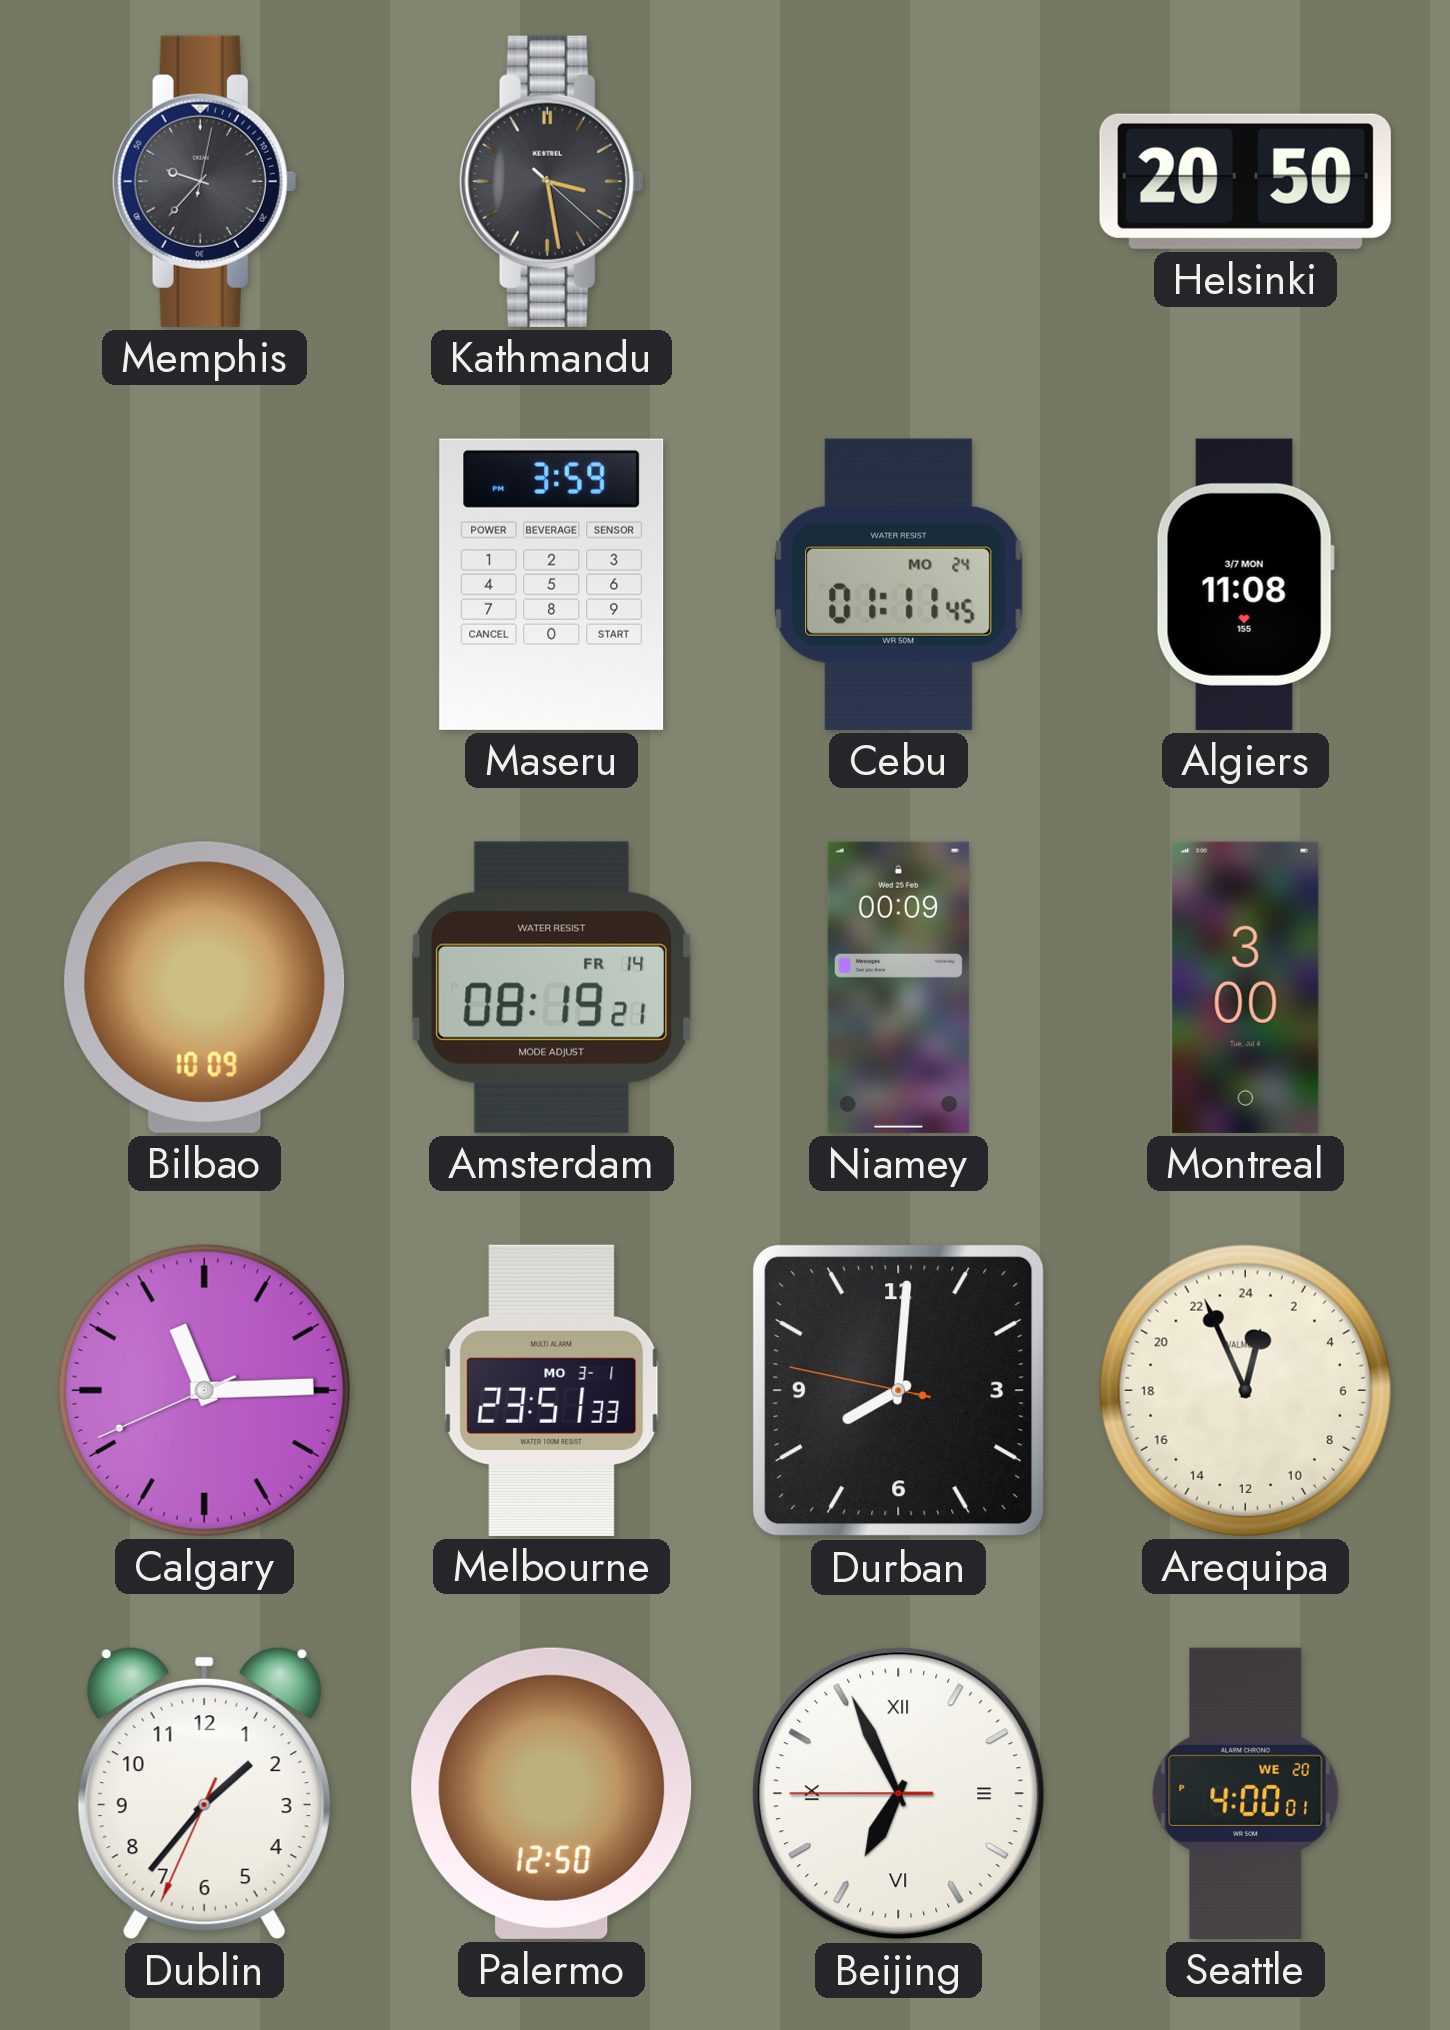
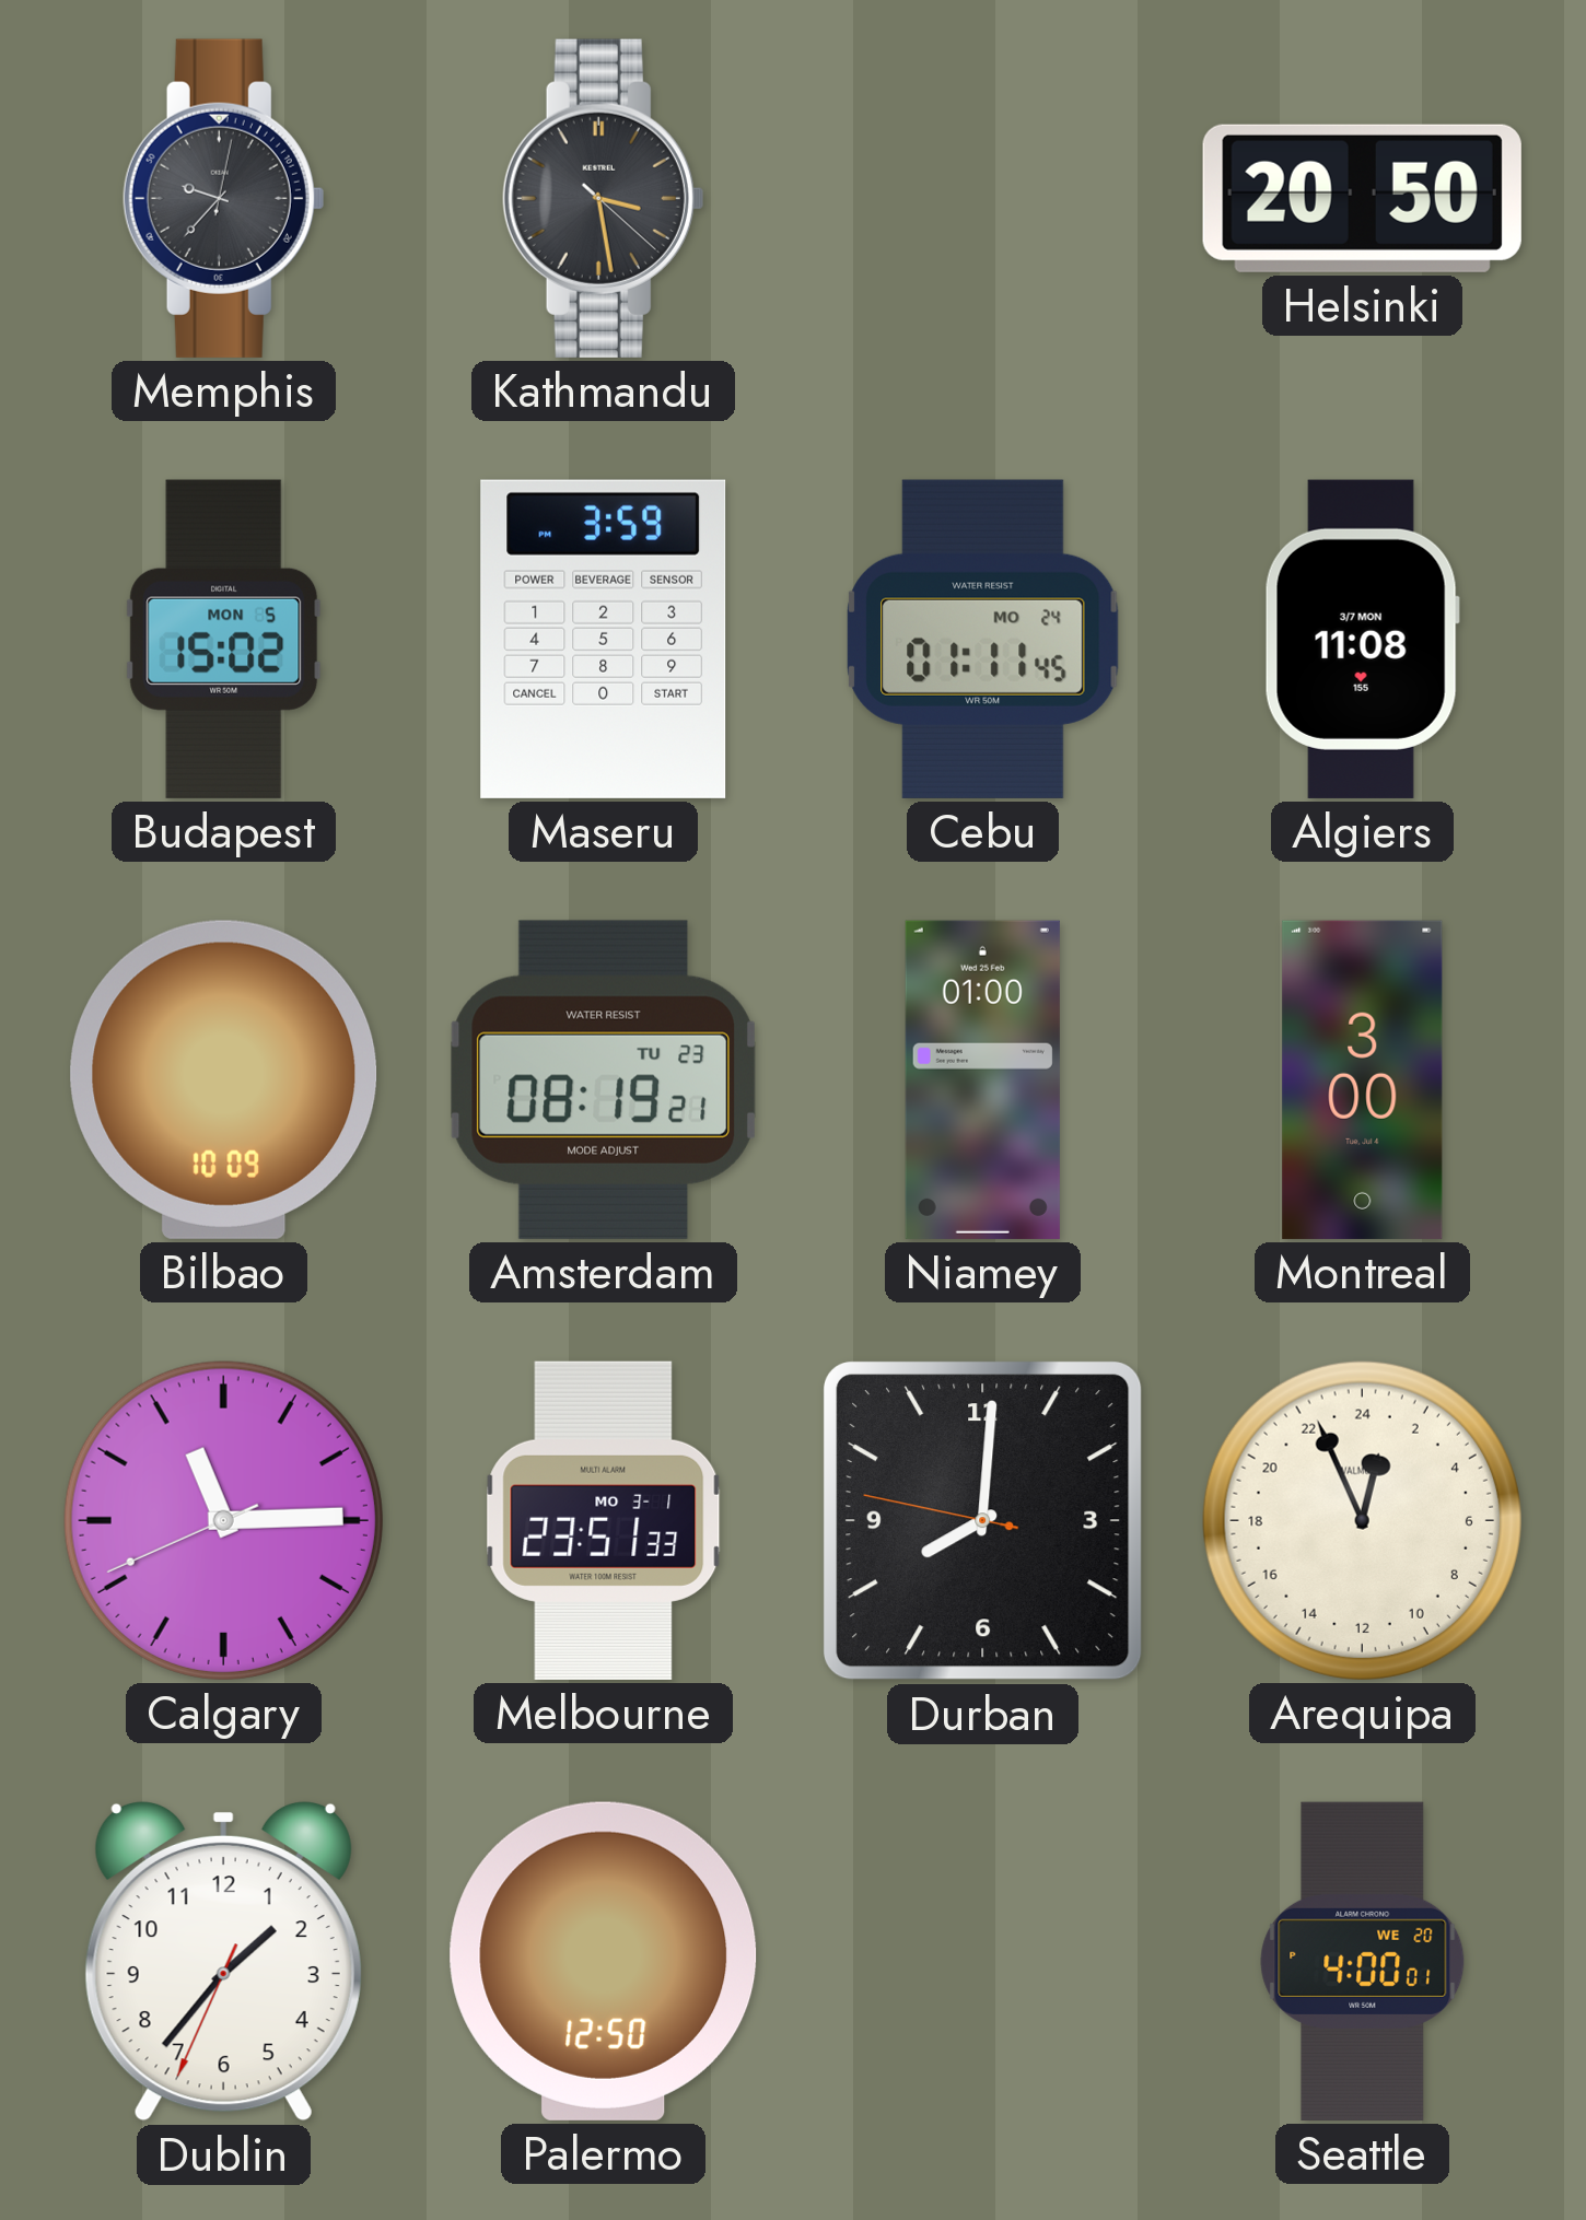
Budapest: none -> 15:02
Amsterdam date: FR 14 -> TU 23
Niamey: 00:09 -> 01:00
Beijing: 6:55 -> none
